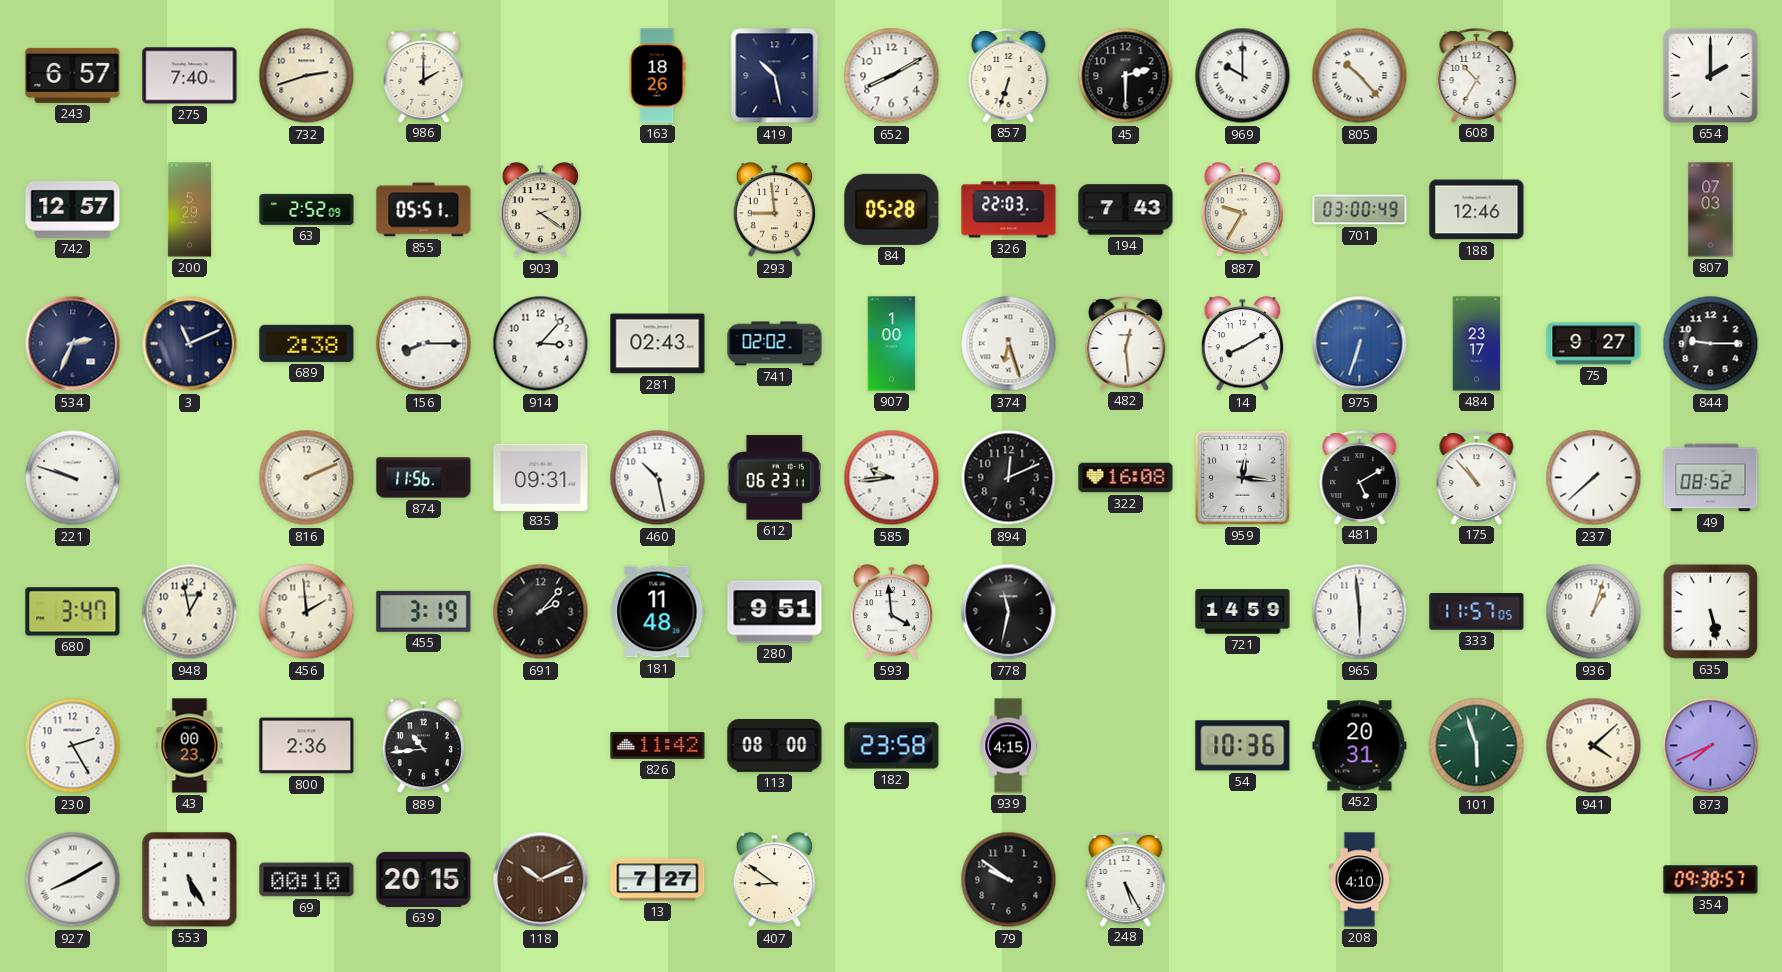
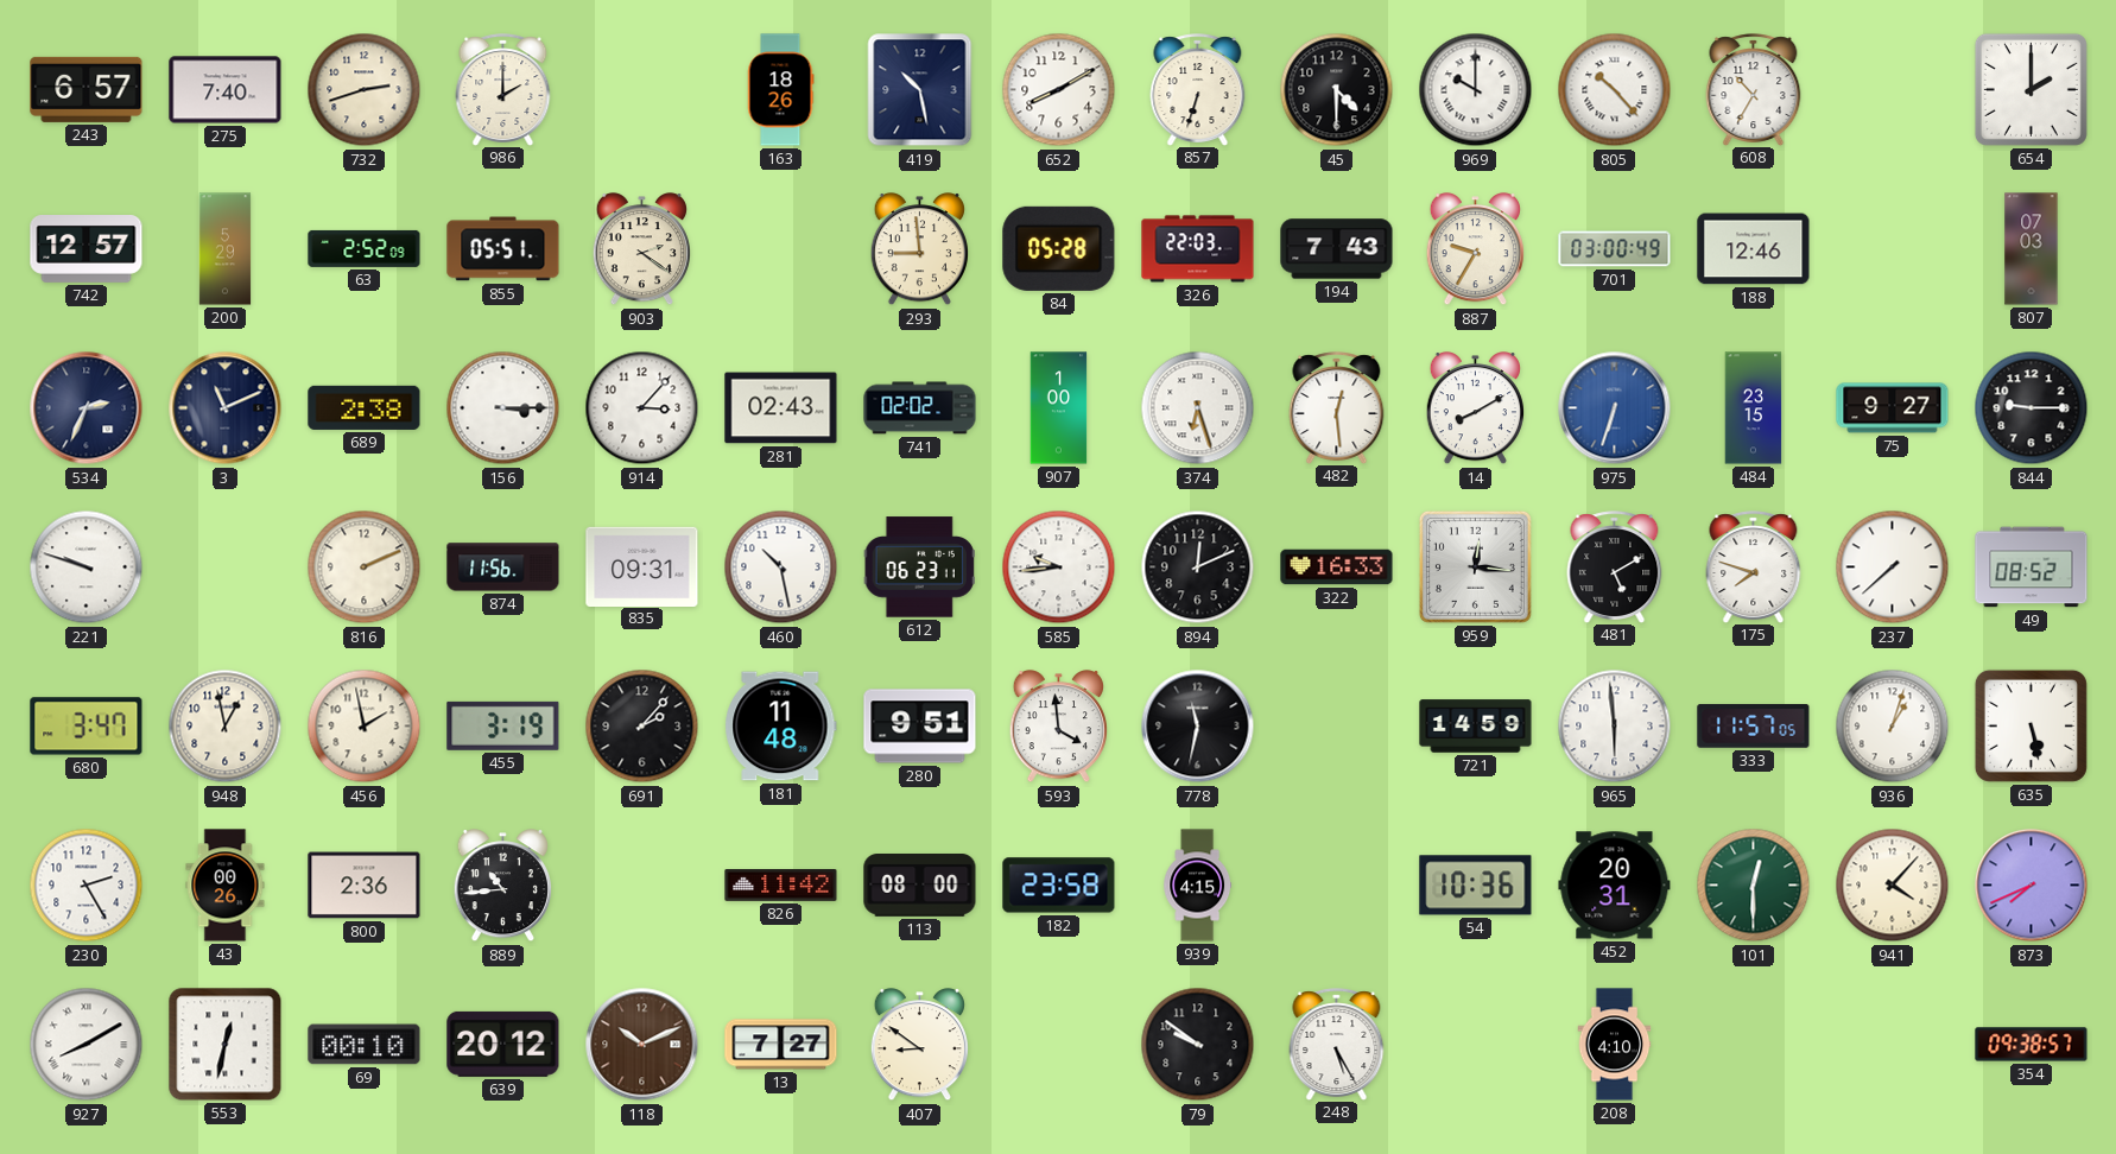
45: 2:30 -> 4:30
156: 8:15 -> 3:15
484: 23:17 -> 23:15
322: 16:08 -> 16:33
175: 10:53 -> 7:48
456: 1:59 -> 1:58
43: 00:23 -> 00:26
101: 5:57 -> 12:30
941: 4:08 -> 4:07
553: 5:25 -> 12:32
639: 20:15 -> 20:12
